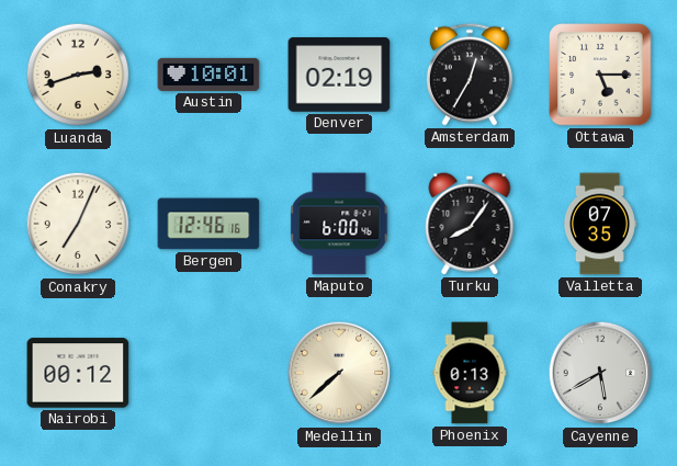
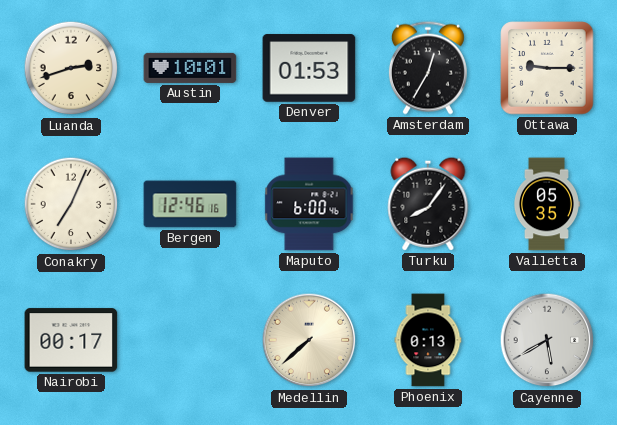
Denver: 02:19 -> 01:53
Ottawa: 5:15 -> 9:15
Valletta: 07:35 -> 05:35
Nairobi: 00:12 -> 00:17
